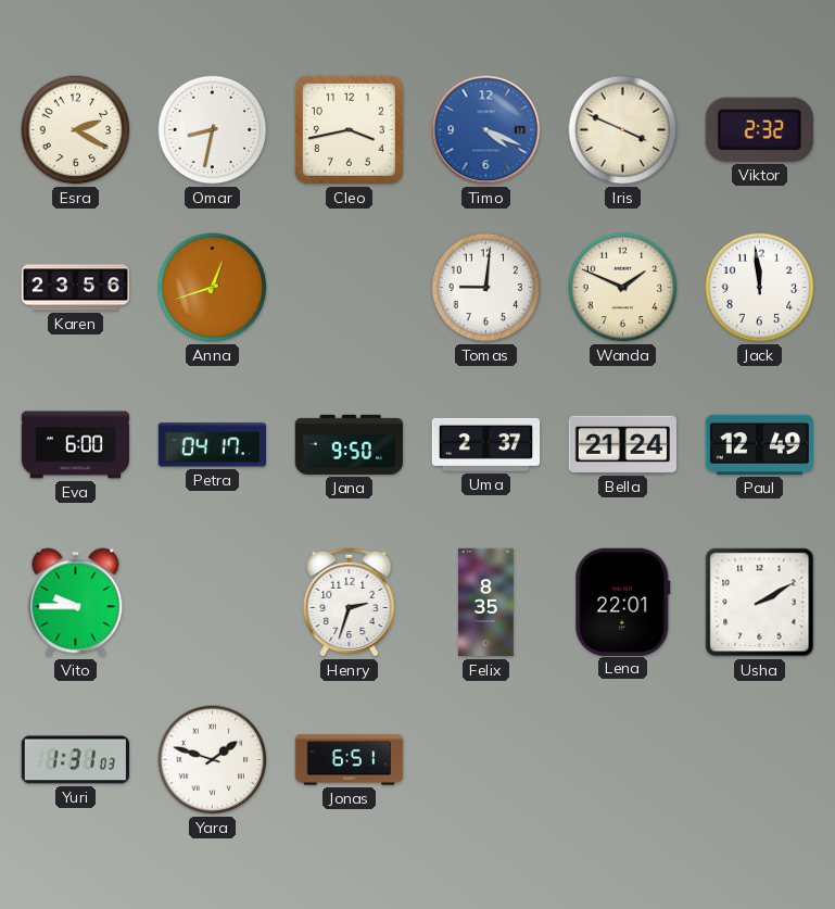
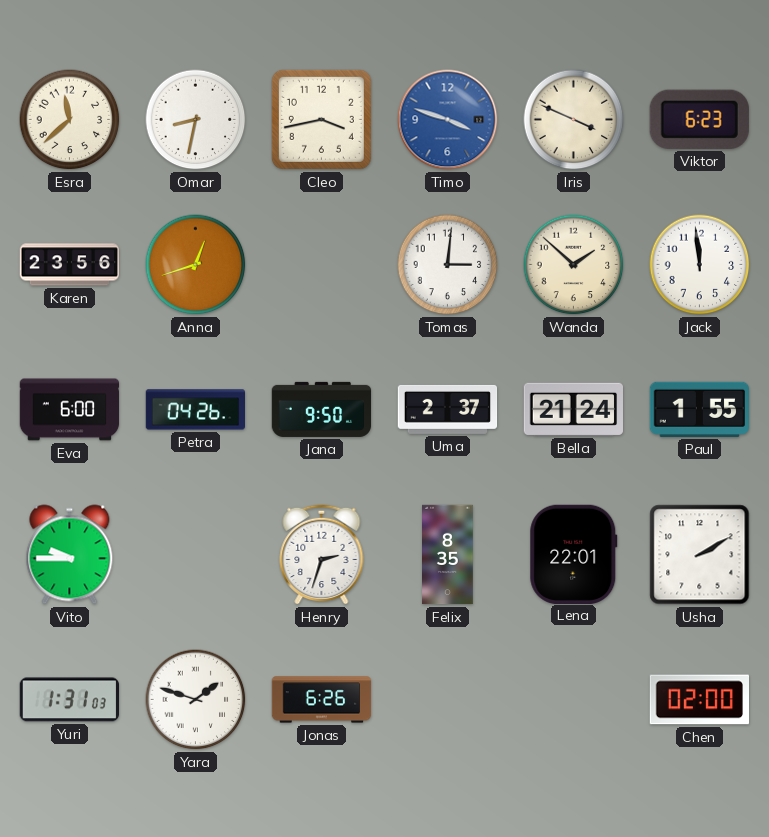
Esra: 2:20 -> 11:38
Timo: 4:19 -> 3:48
Viktor: 2:32 -> 6:23
Tomas: 9:01 -> 3:01
Wanda: 1:49 -> 1:52
Petra: 04:17 -> 04:26
Paul: 12:49 -> 1:55
Jonas: 6:51 -> 6:26
Chen: none -> 02:00
